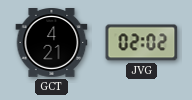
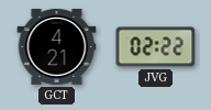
JVG: 02:02 -> 02:22
